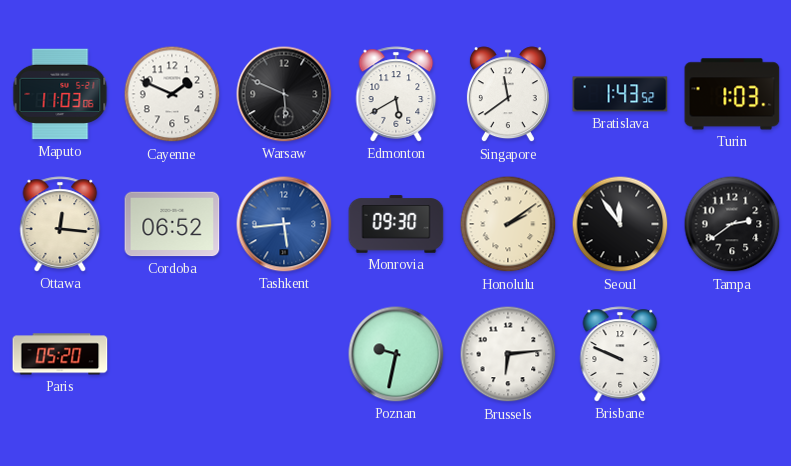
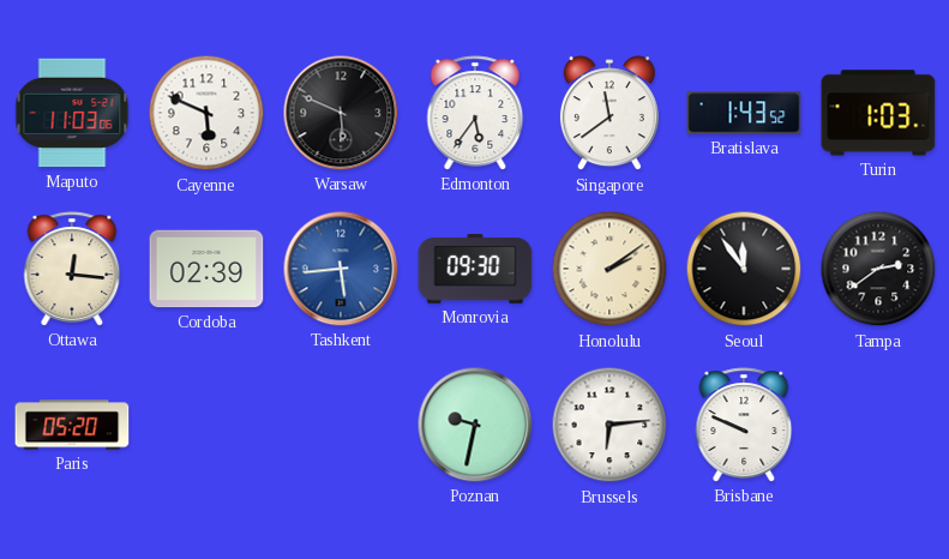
Cayenne: 1:49 -> 5:49
Edmonton: 5:40 -> 5:36
Cordoba: 06:52 -> 02:39
